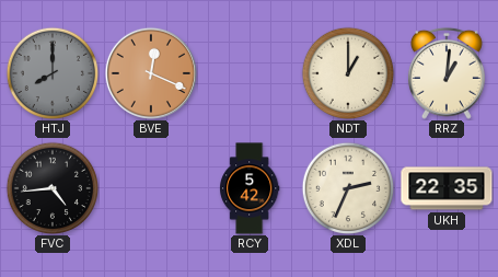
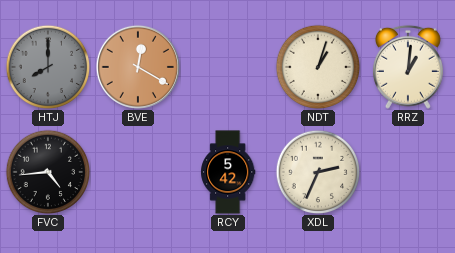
BVE: 12:19 -> 12:20
NDT: 1:00 -> 1:03
UKH: 22:35 -> none
